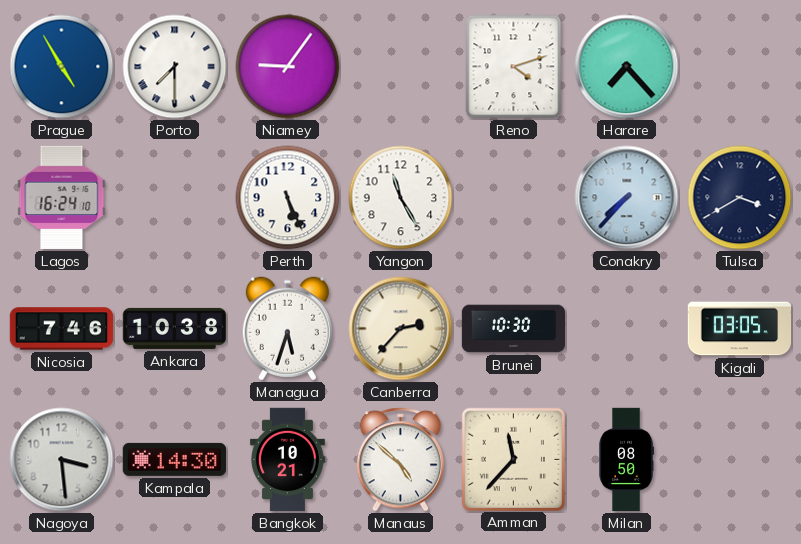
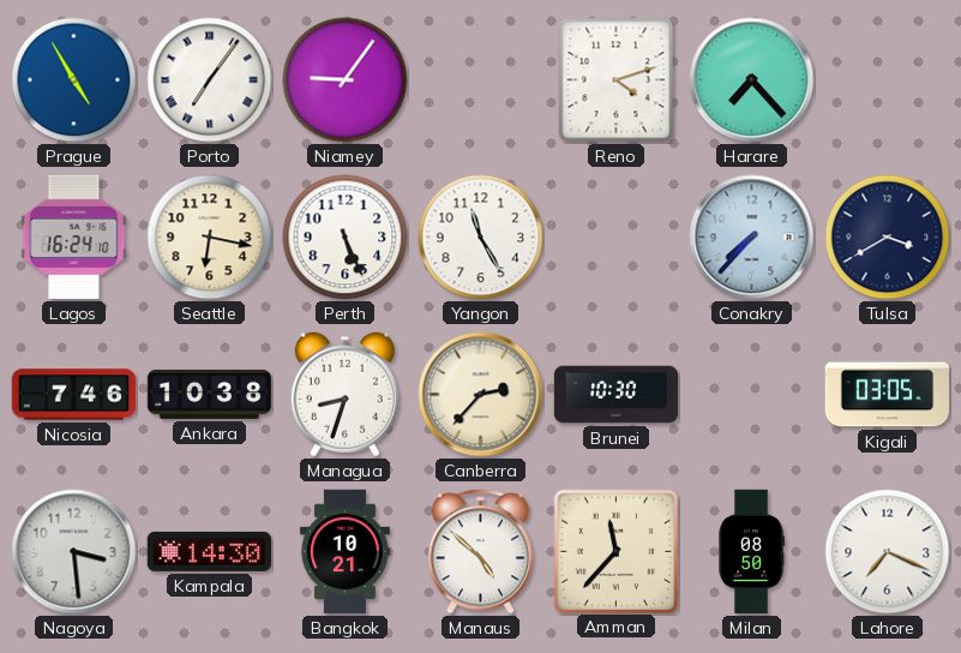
Porto: 7:30 -> 7:06
Seattle: none -> 6:17
Managua: 5:33 -> 8:33
Lahore: none -> 7:19
